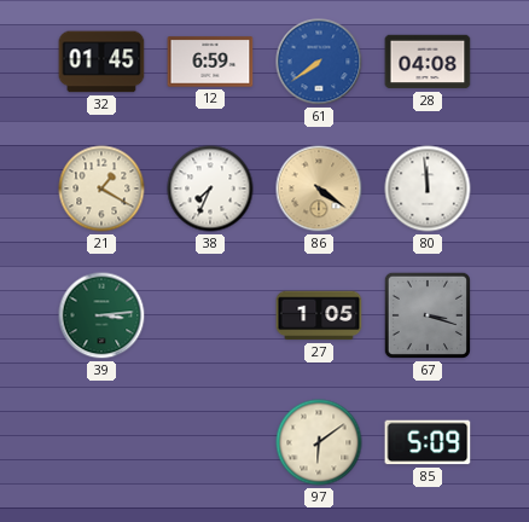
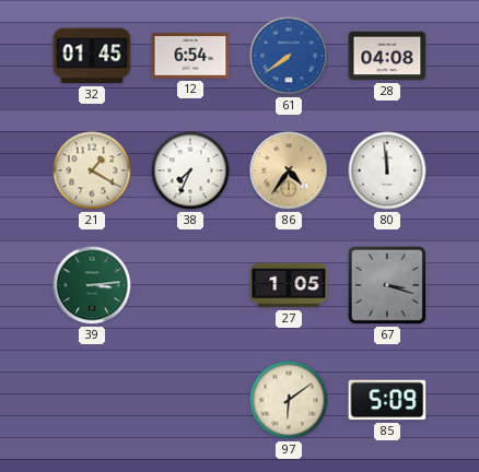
12: 6:59 -> 6:54
86: 4:21 -> 4:36
